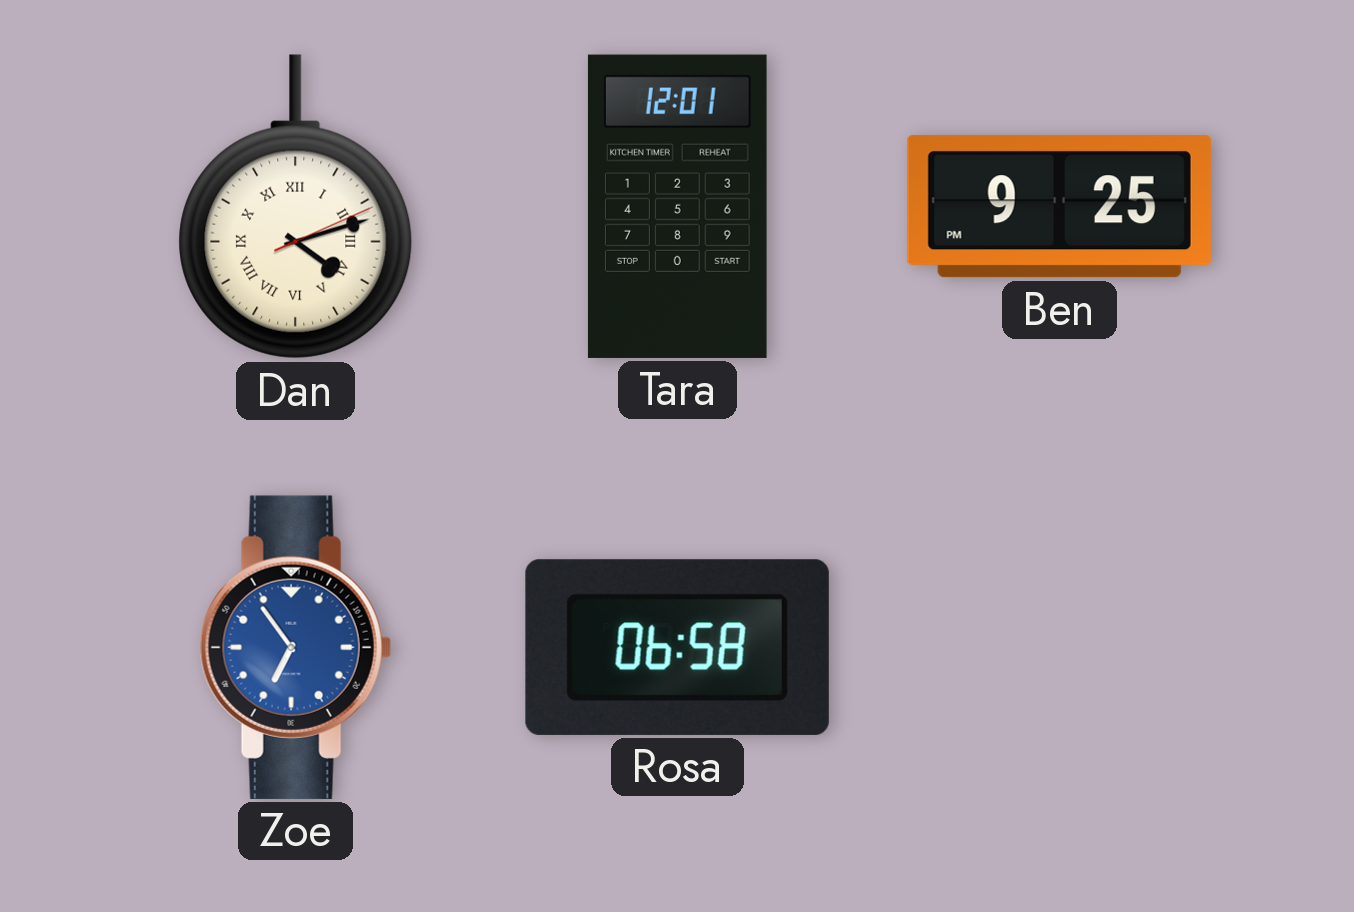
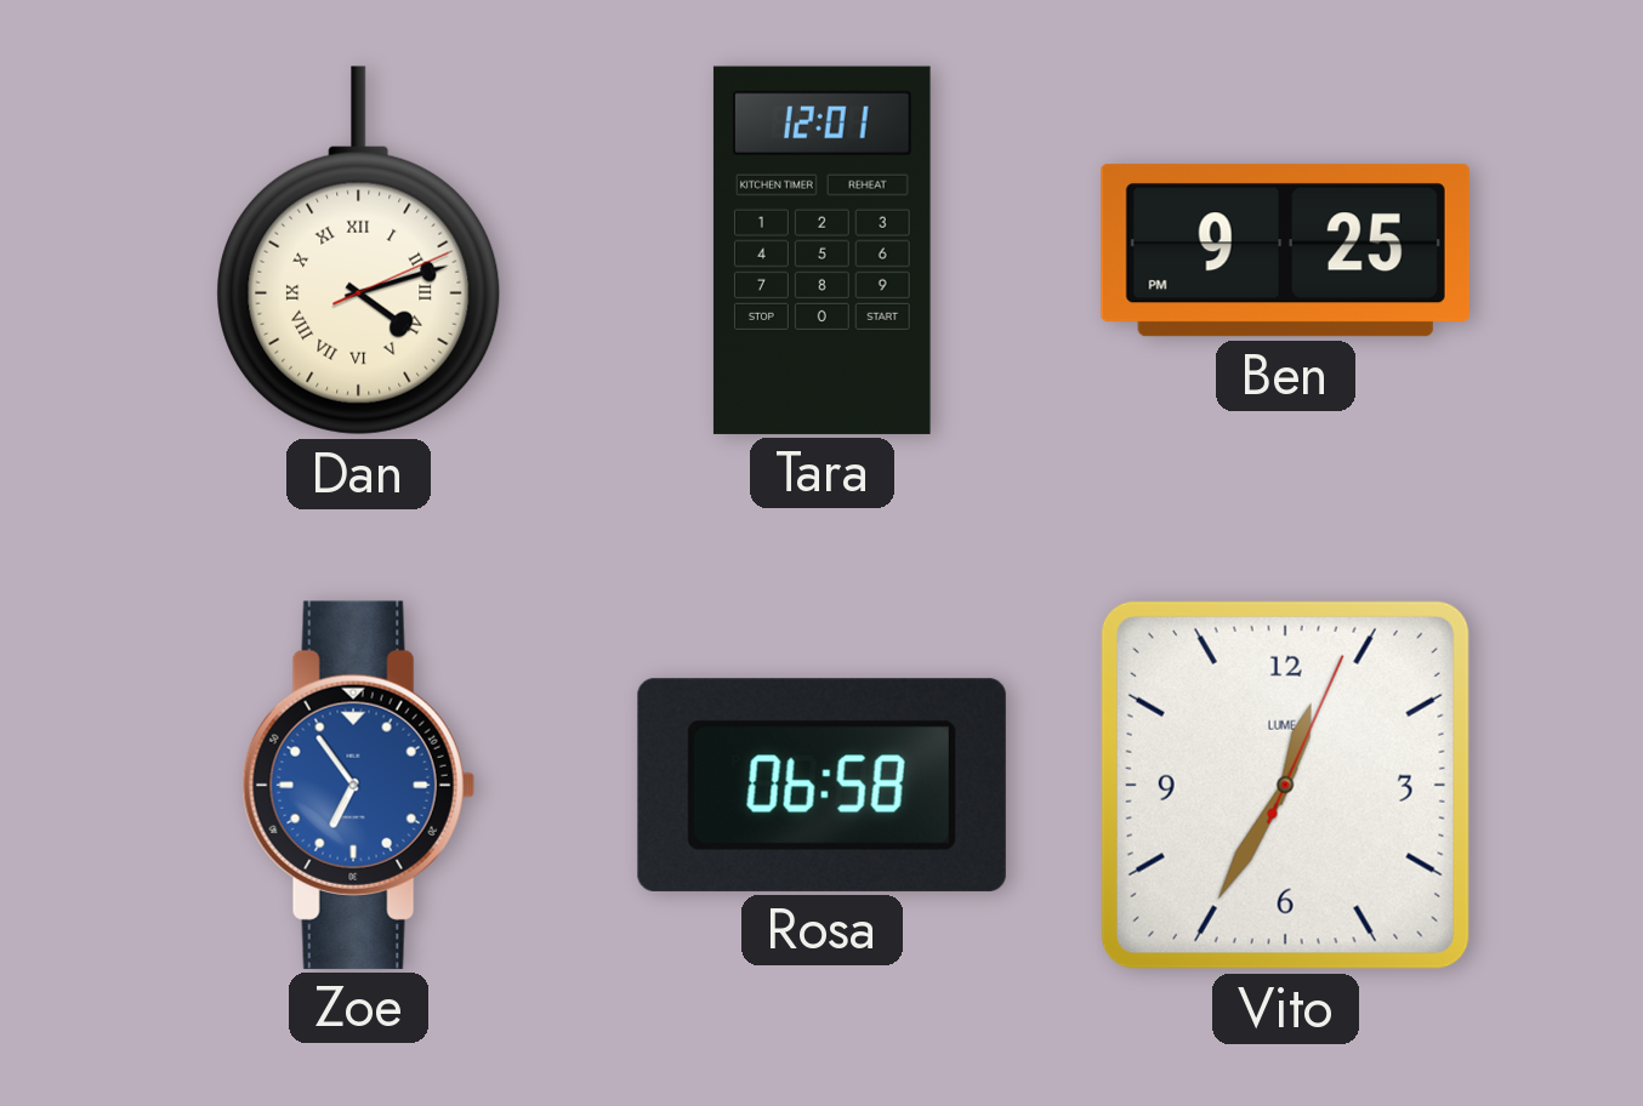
Vito: none -> 12:35
